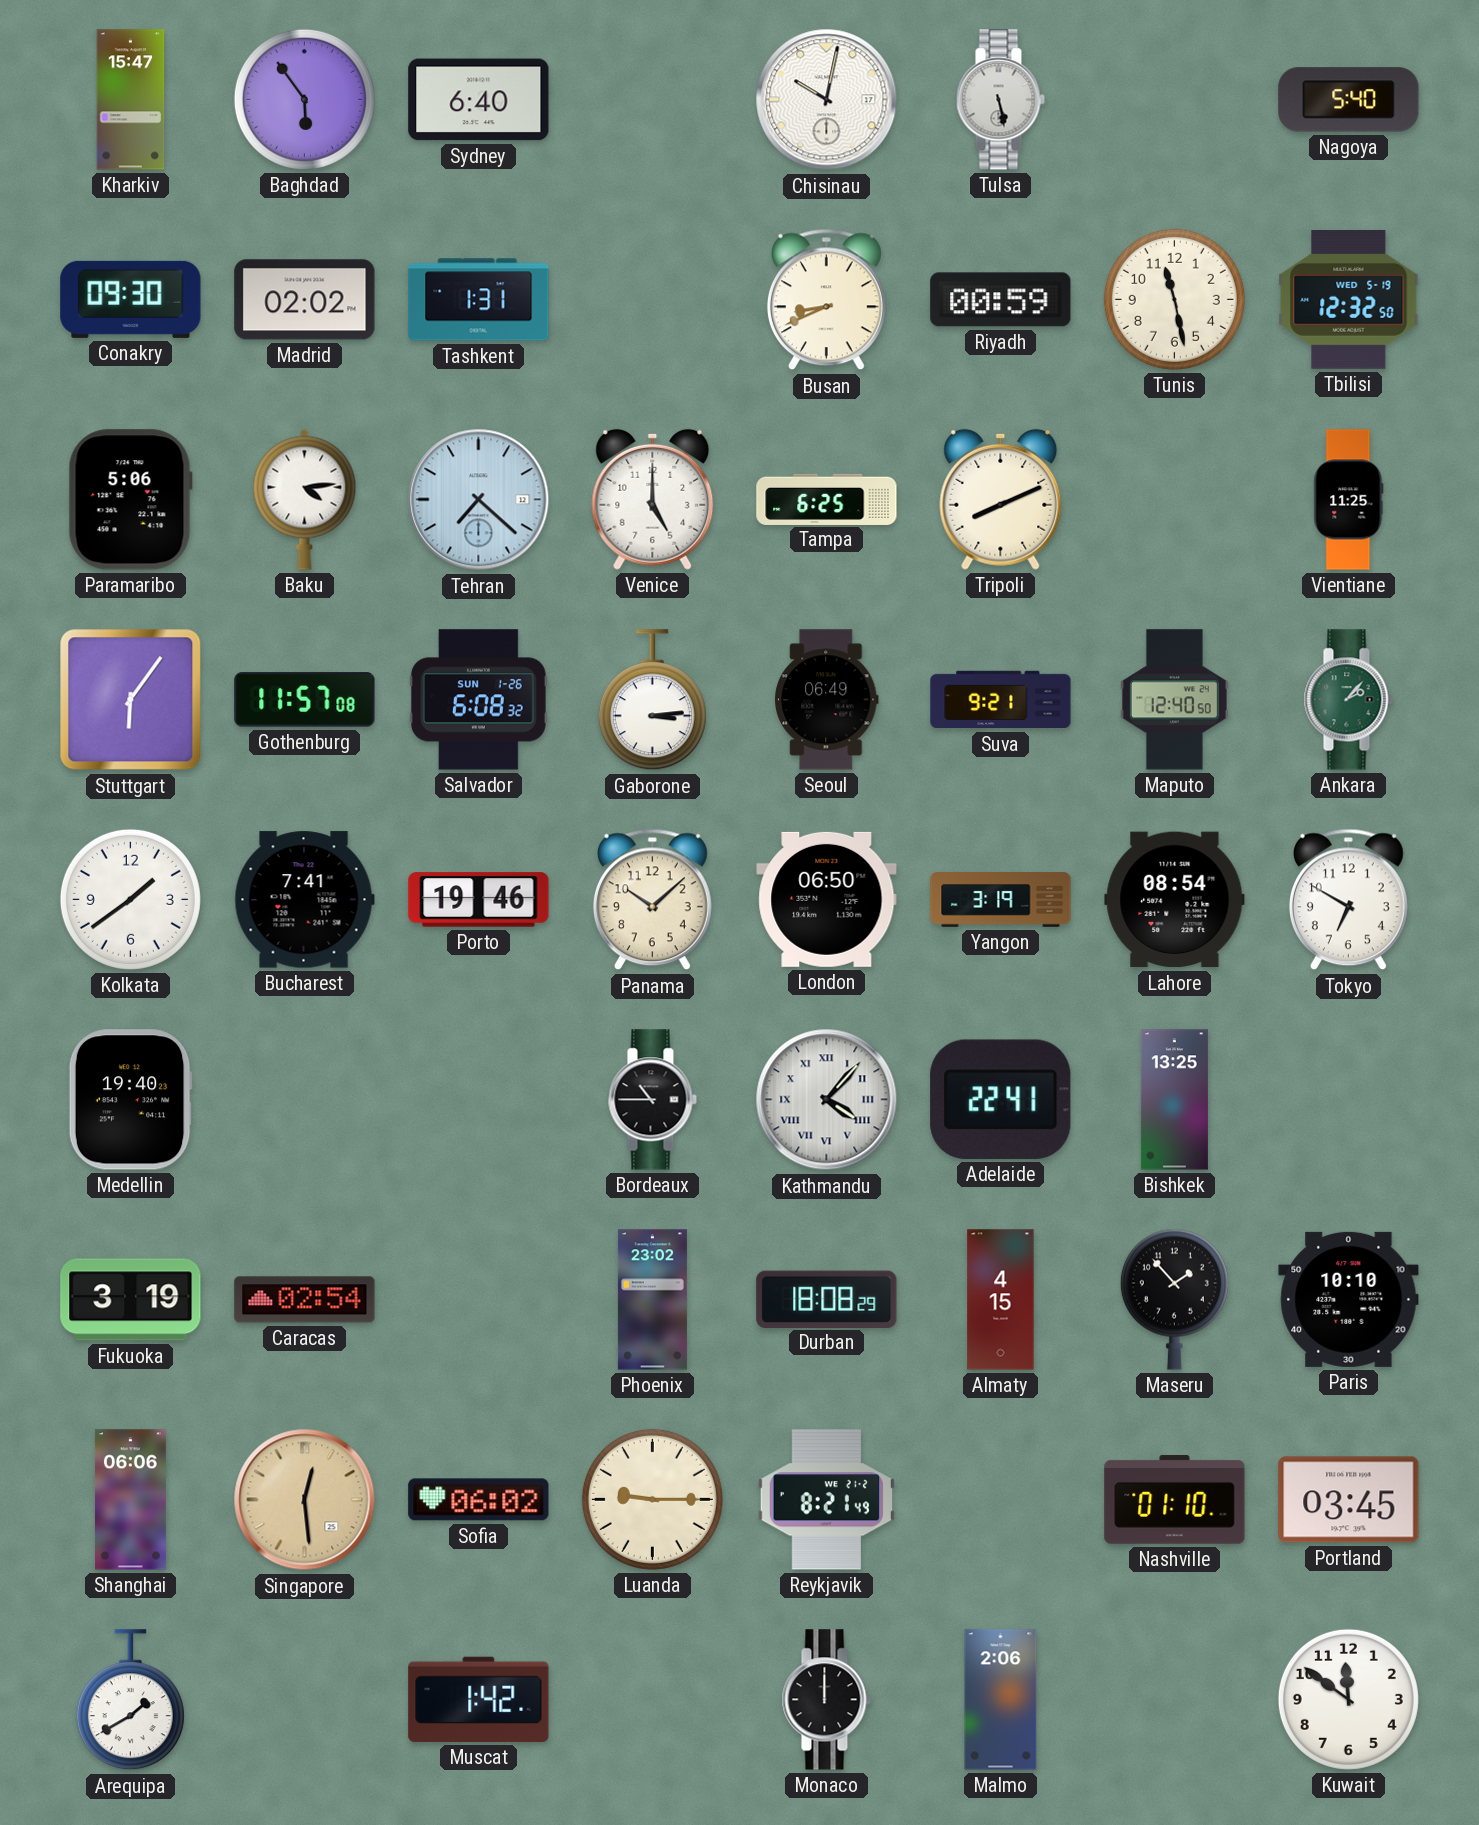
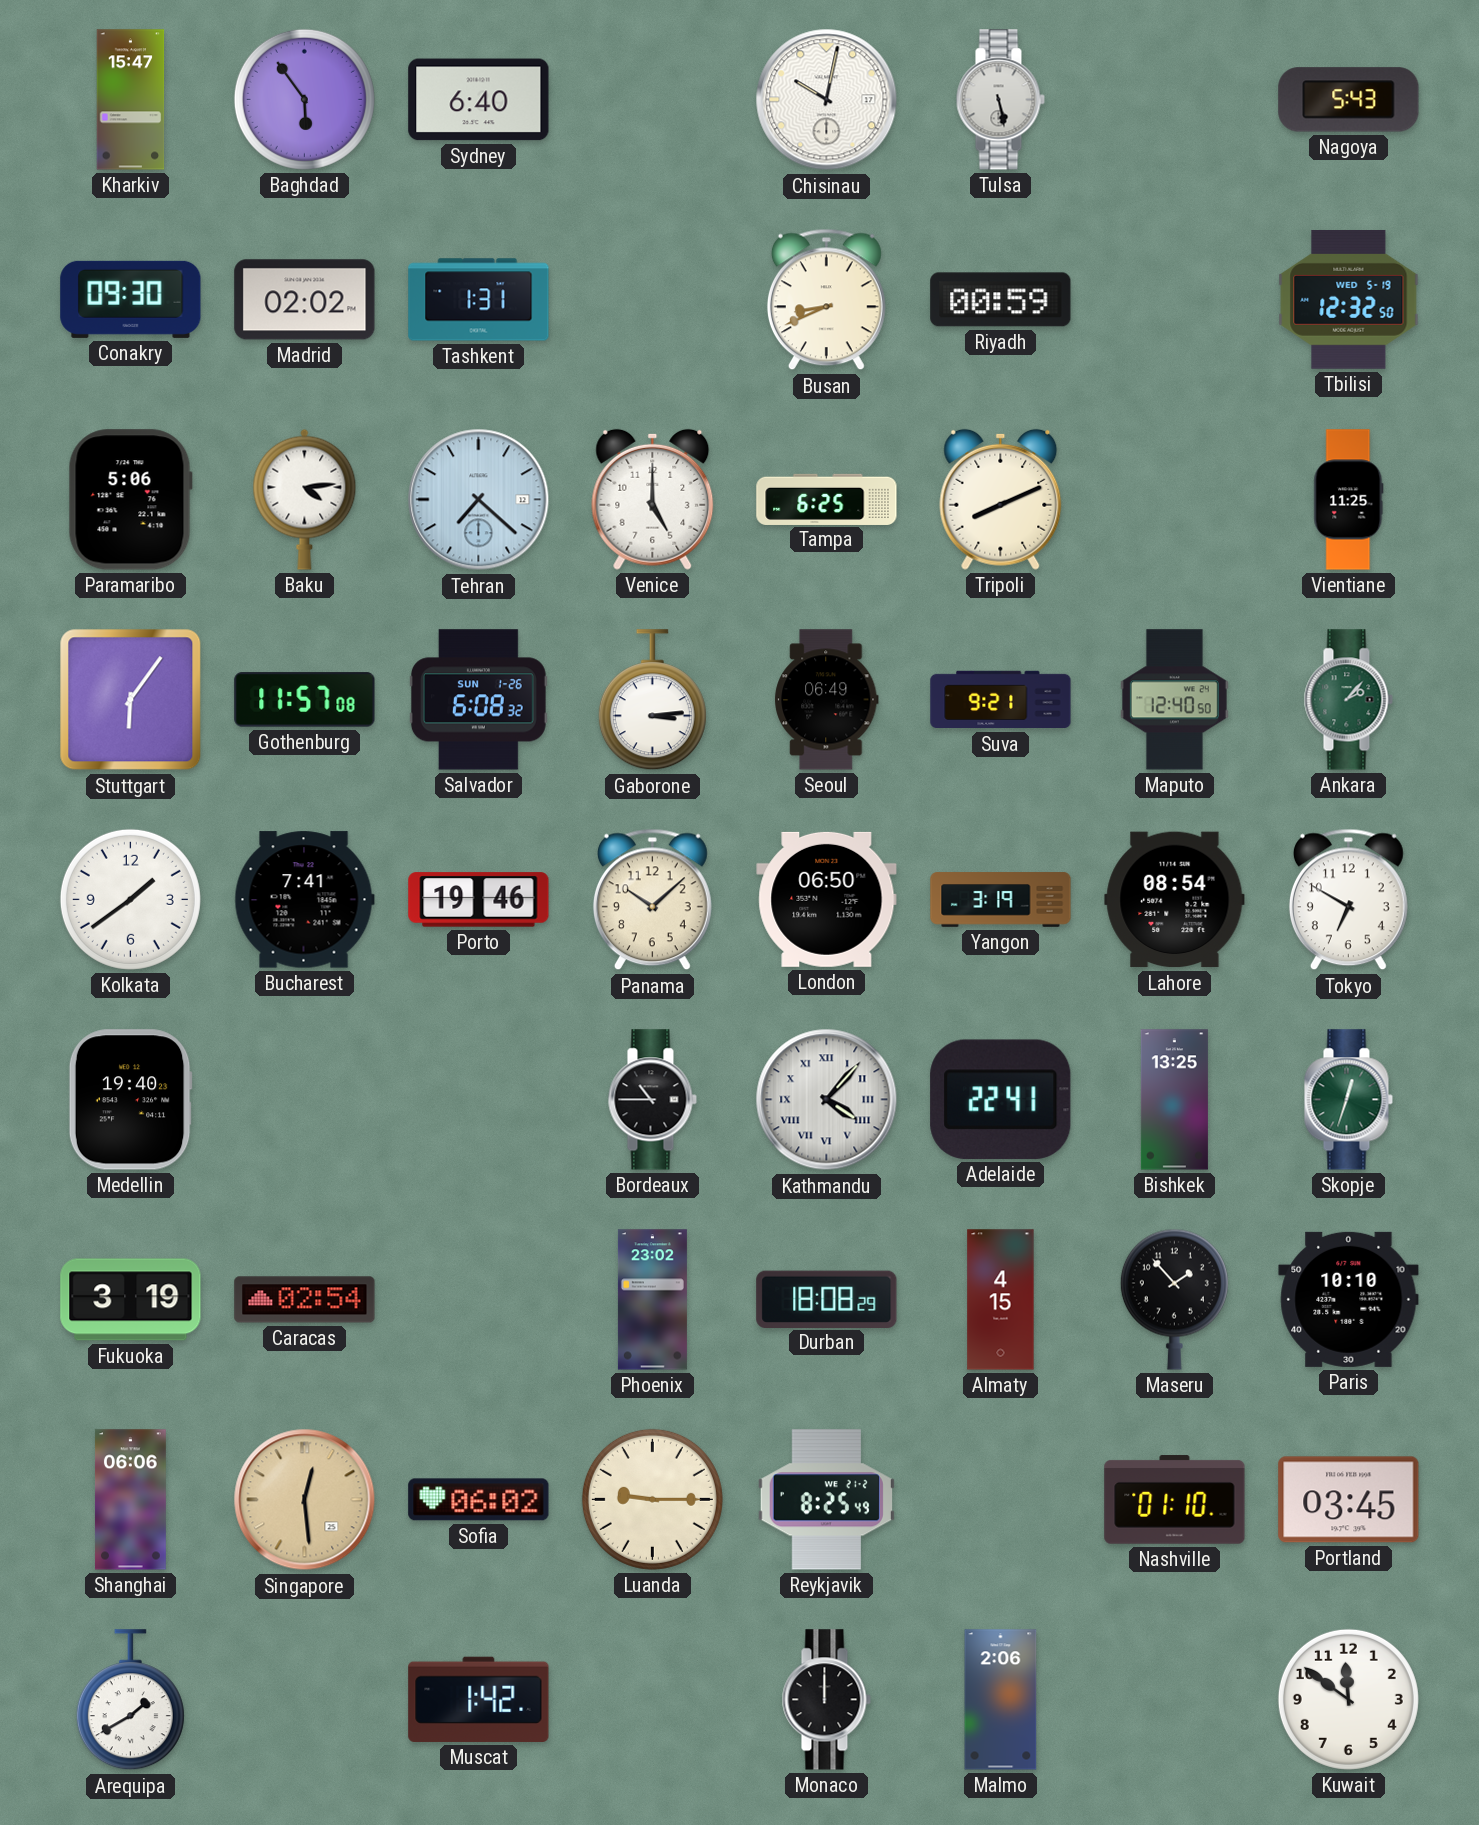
Nagoya: 5:40 -> 5:43
Tunis: 11:28 -> none
Skopje: none -> 12:33
Reykjavik: 8:21 -> 8:25
